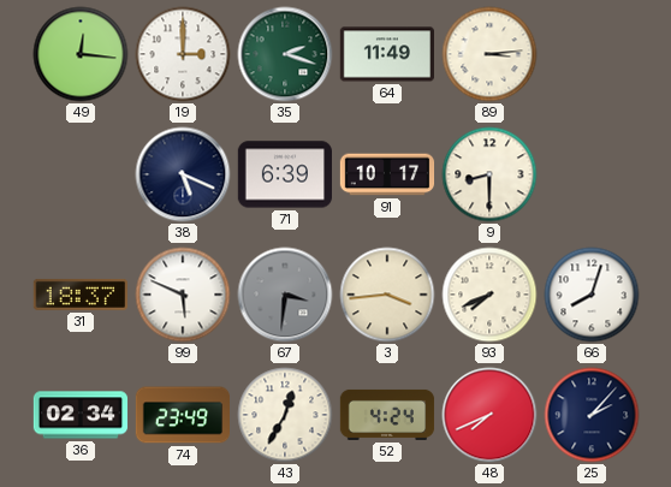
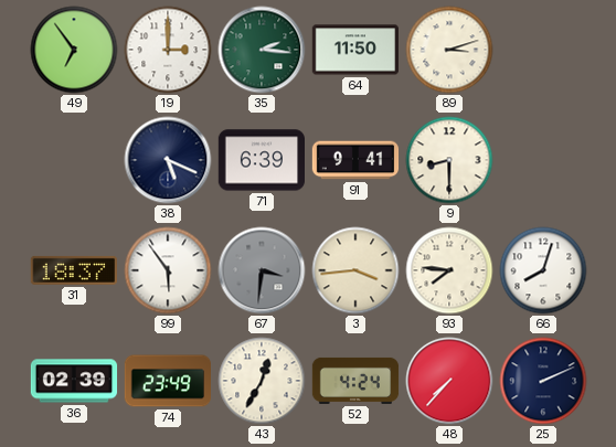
49: 12:16 -> 6:54
35: 2:18 -> 2:16
64: 11:49 -> 11:50
89: 3:14 -> 3:12
91: 10:17 -> 9:41
99: 5:49 -> 5:54
93: 7:41 -> 7:46
36: 02:34 -> 02:39
48: 7:41 -> 7:37
25: 2:07 -> 2:11
